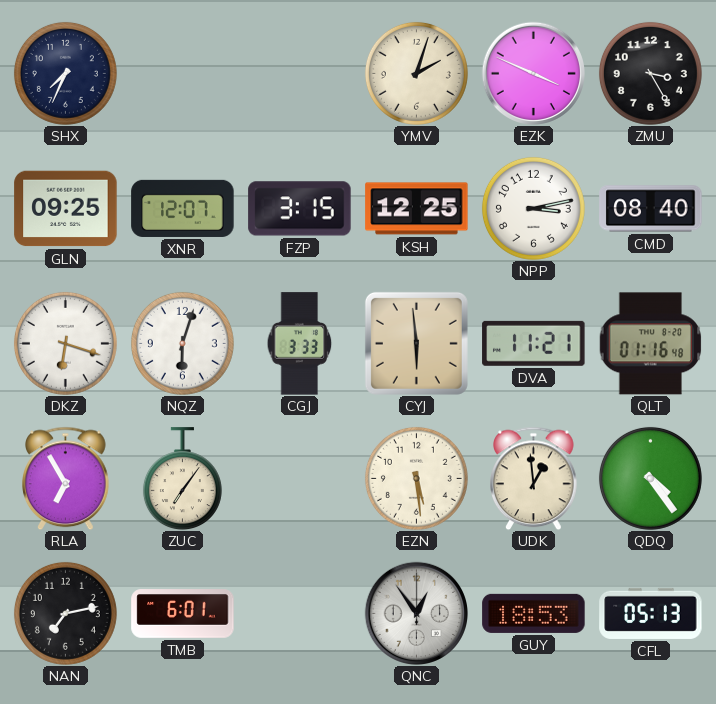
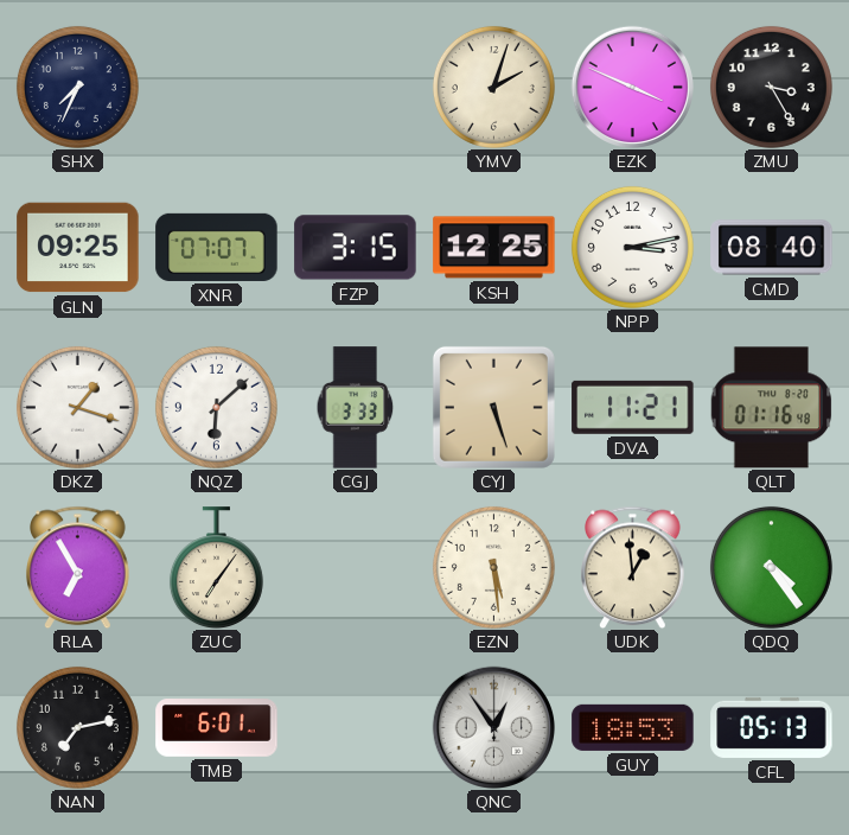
XNR: 12:07 -> 07:07
DKZ: 6:18 -> 1:18
NQZ: 6:03 -> 6:08
CYJ: 5:59 -> 5:27
